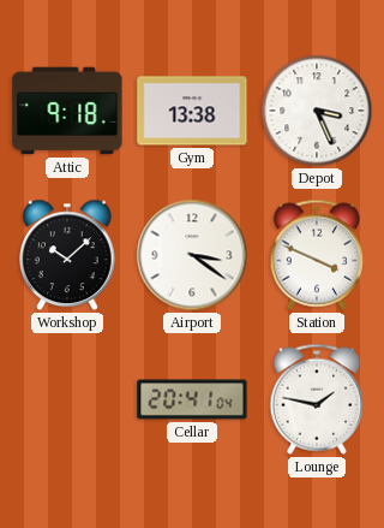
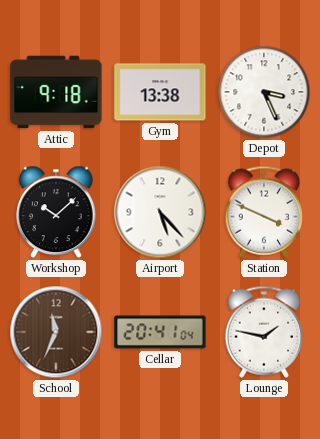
Airport: 3:21 -> 5:23
School: none -> 11:34
